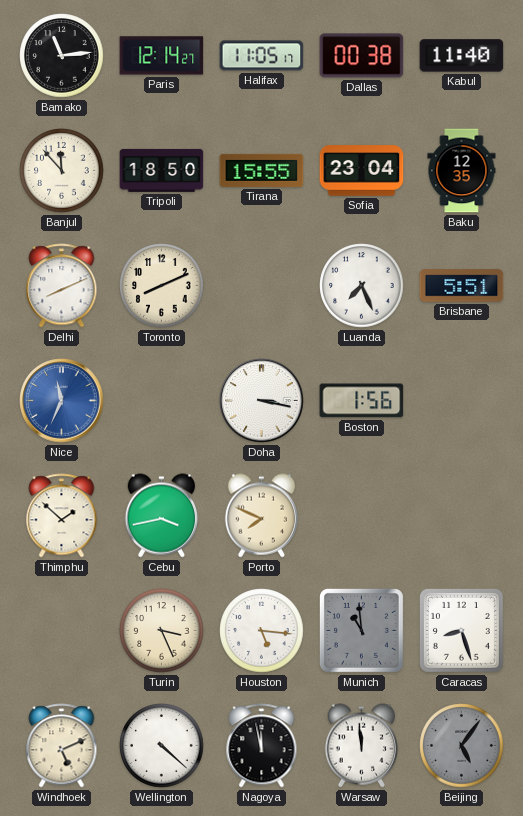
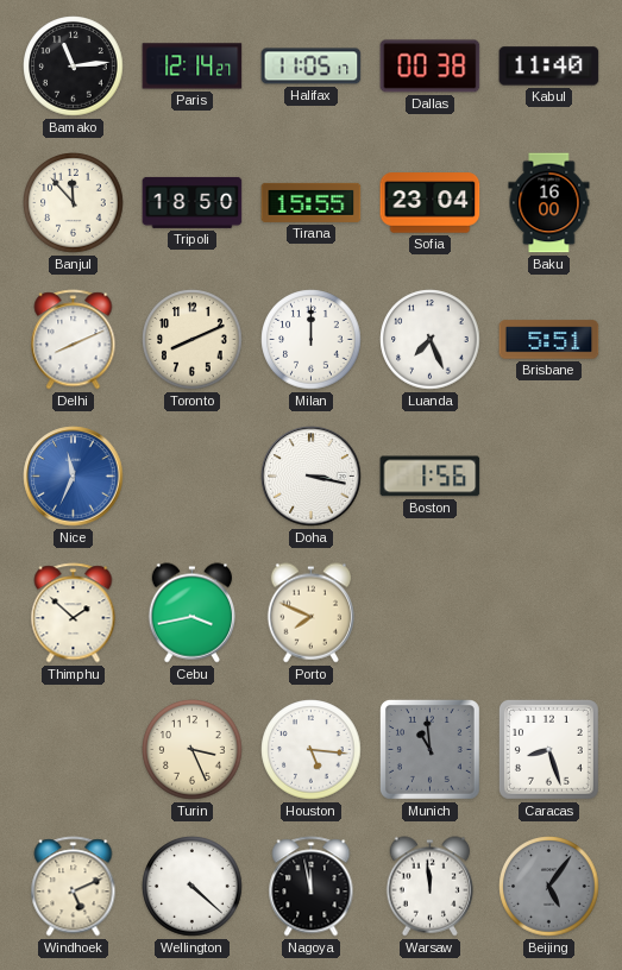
Baku: 12:35 -> 16:00
Milan: none -> 12:00
